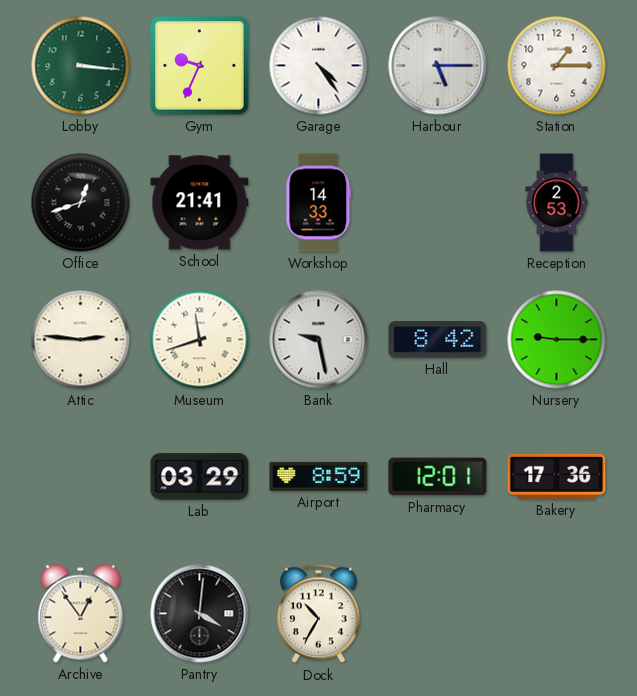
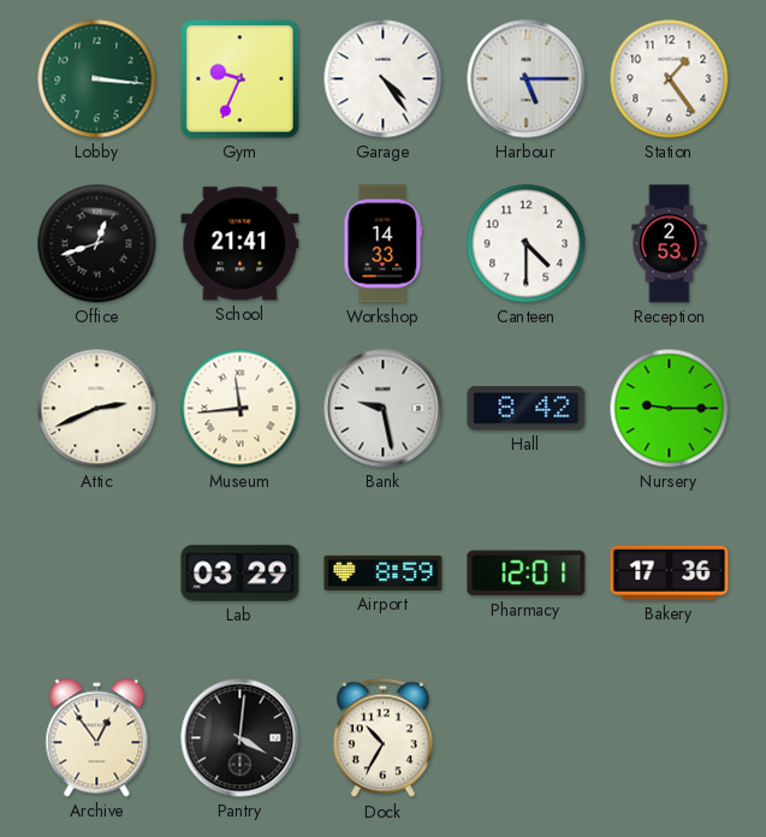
Station: 1:15 -> 1:24
Canteen: none -> 4:30
Attic: 2:46 -> 2:41
Museum: 11:42 -> 11:44
